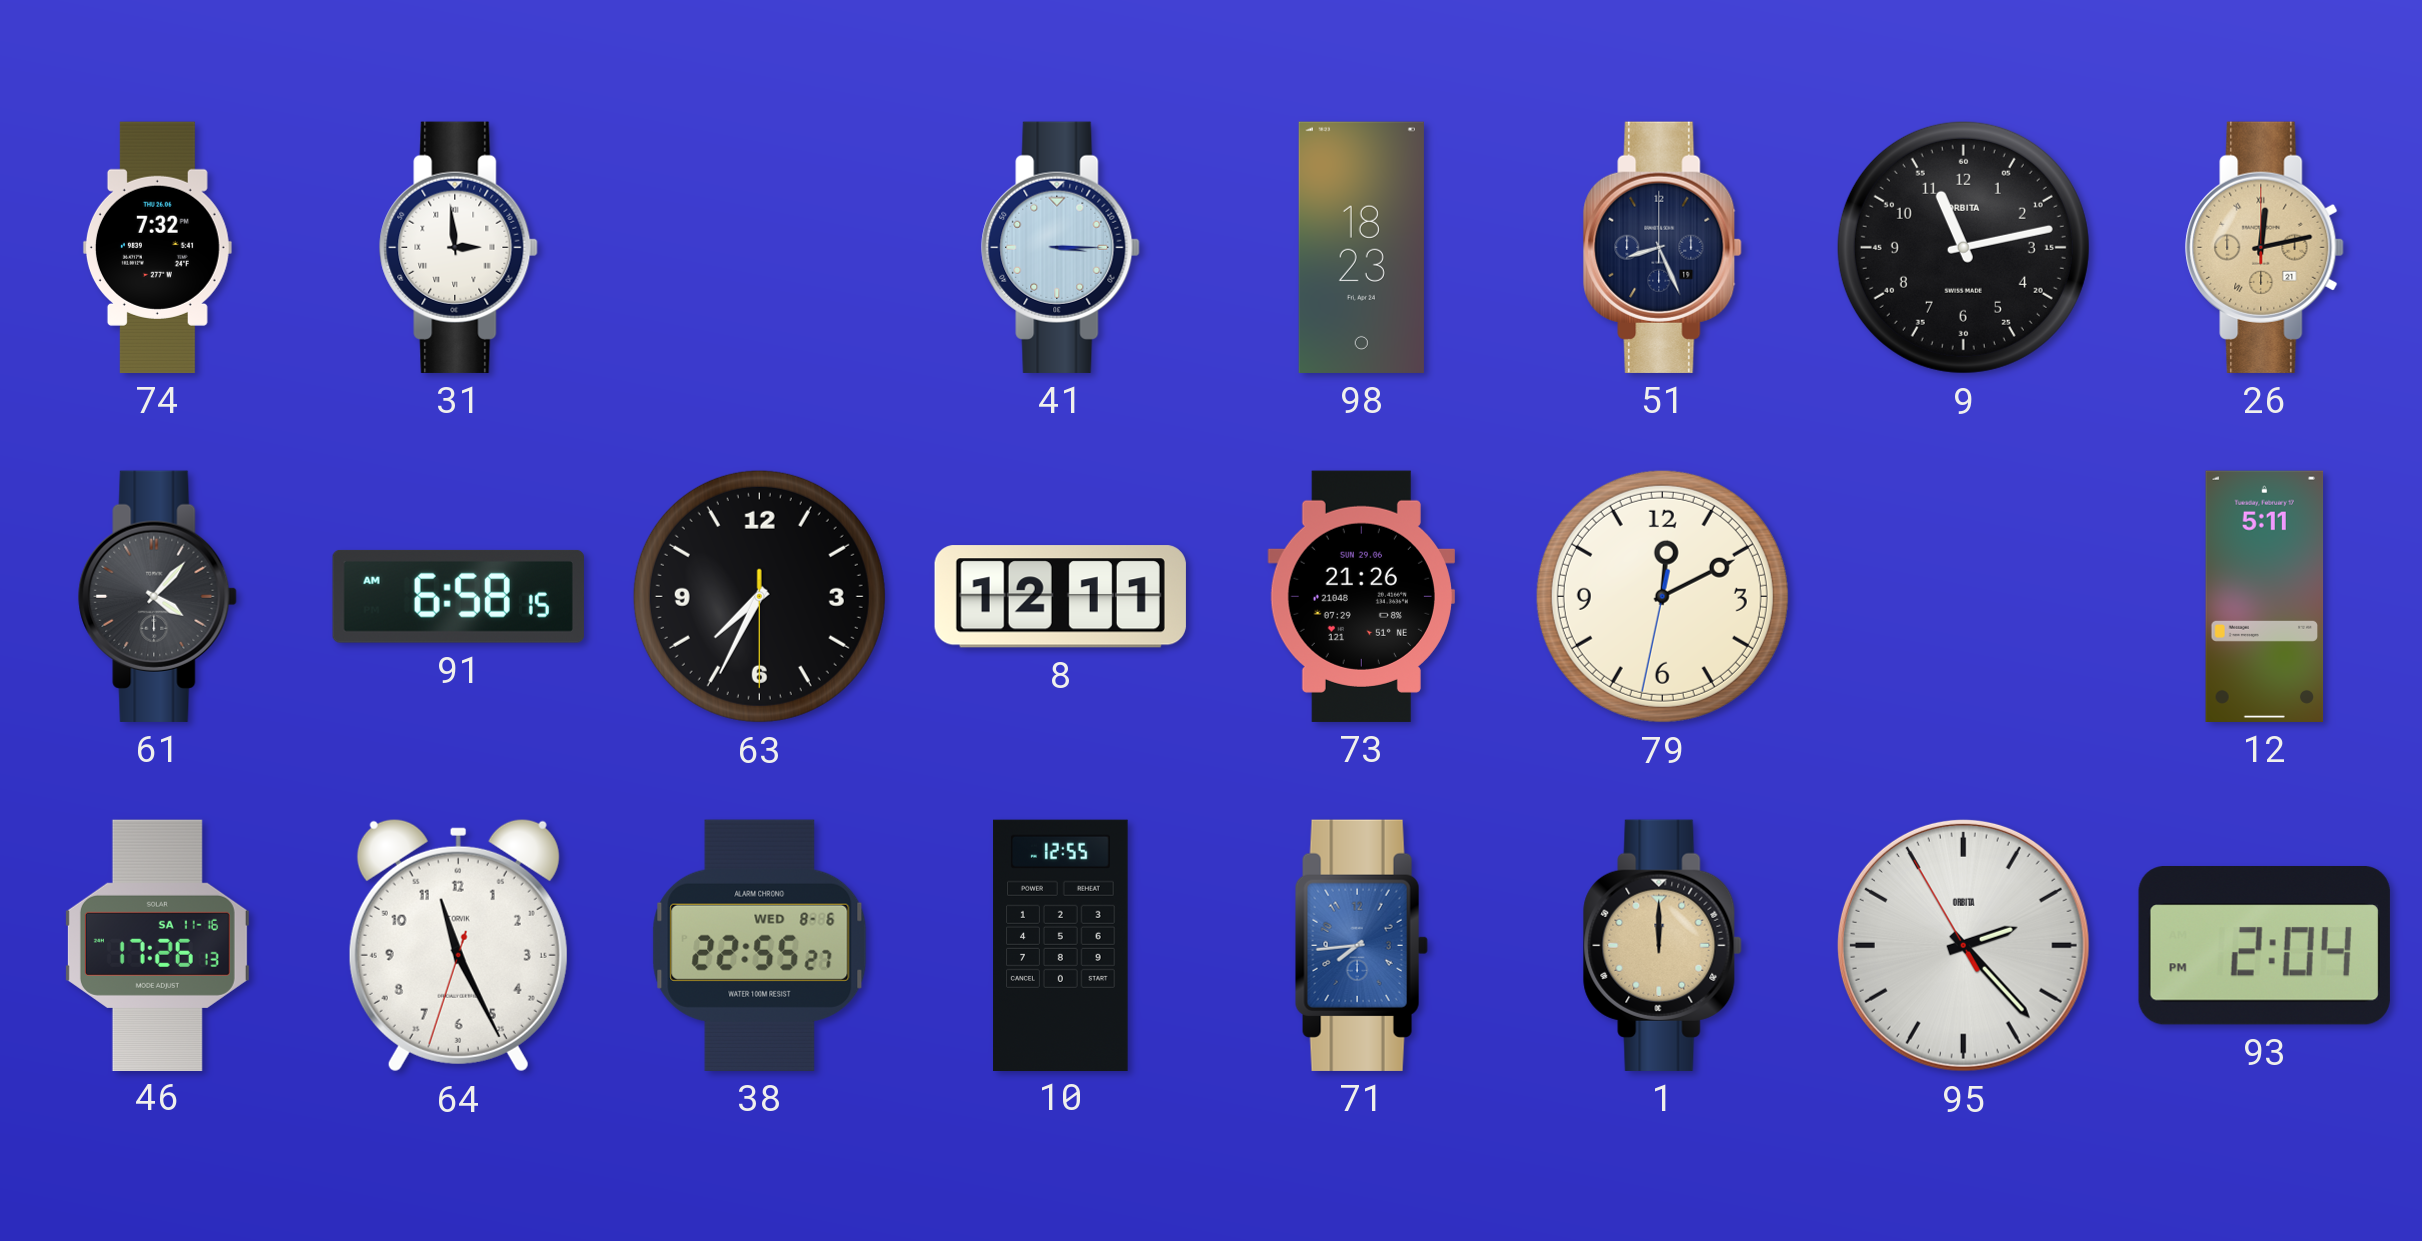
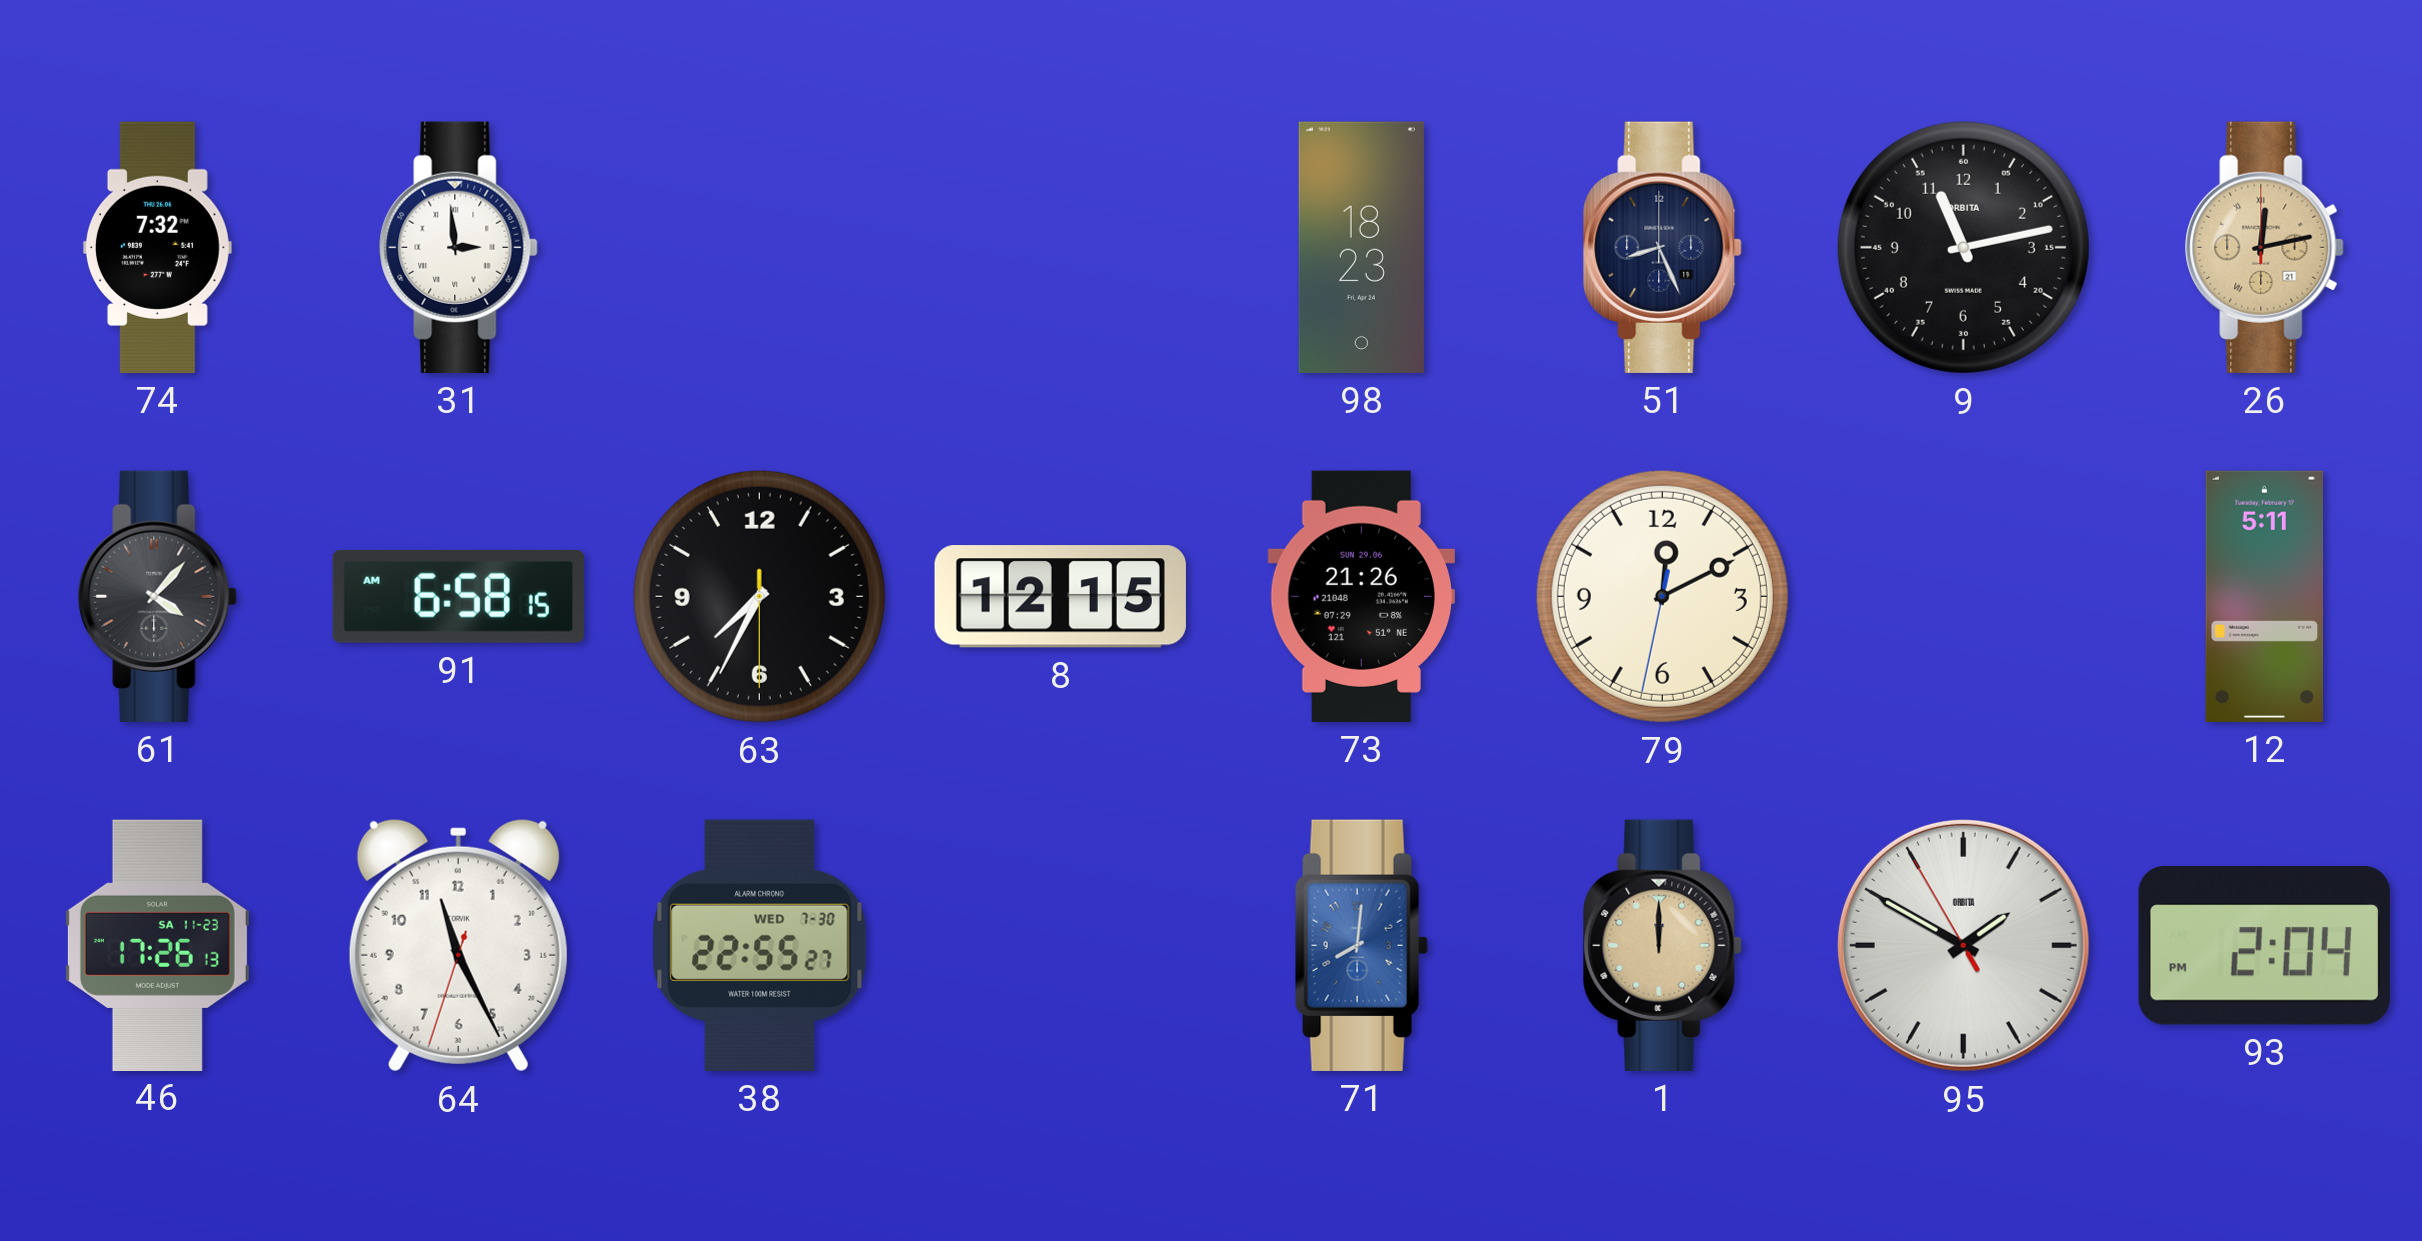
41: 3:15 -> none
8: 12:11 -> 12:15
46 date: SA 11-16 -> SA 11-23
38 date: WED 8-6 -> WED 7-30
10: 12:55 -> none
71: 7:44 -> 8:01
95: 2:22 -> 1:49
